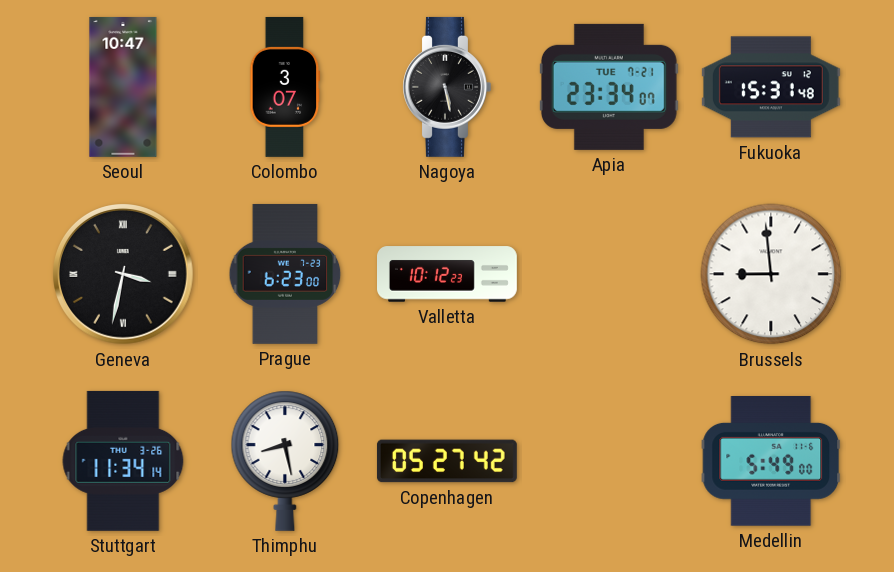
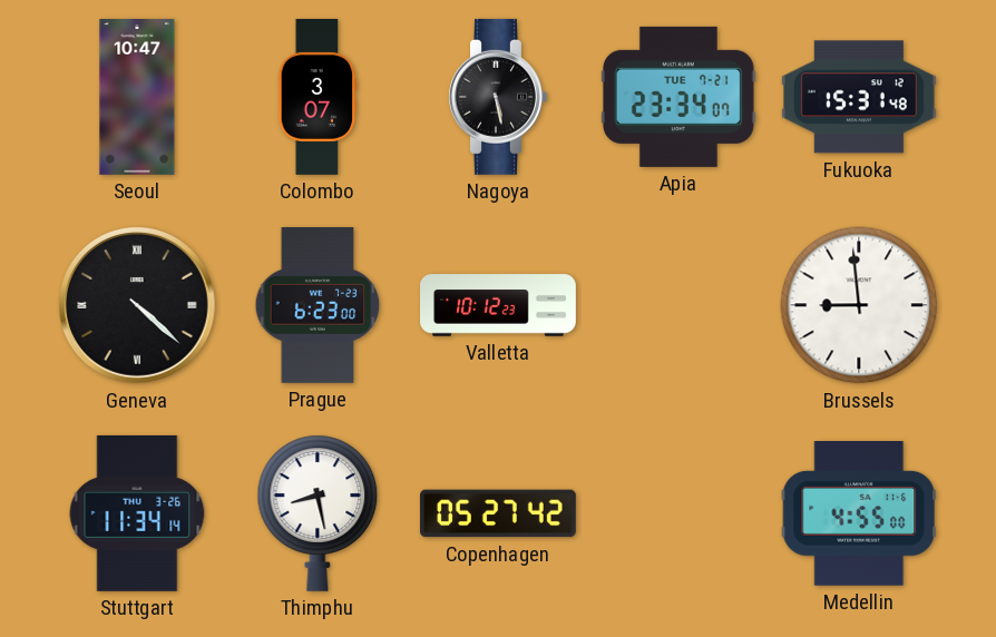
Geneva: 3:32 -> 4:22
Medellin: 5:49 -> 4:55
